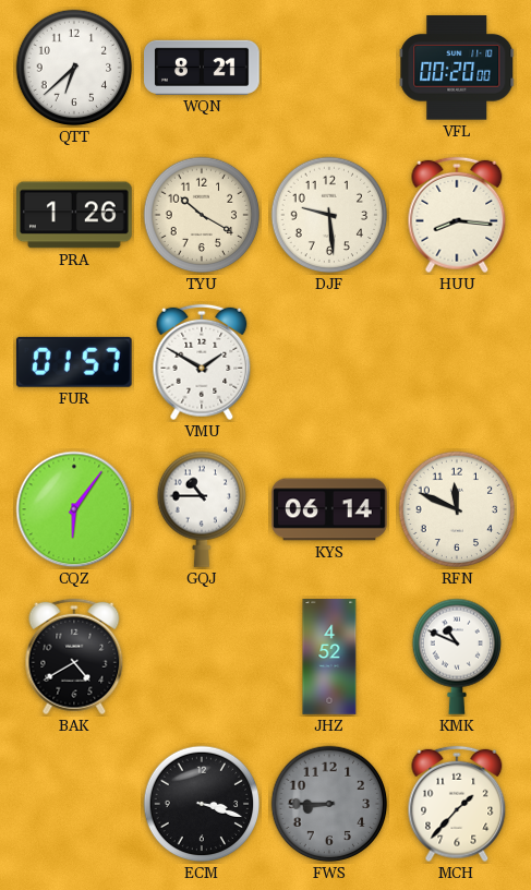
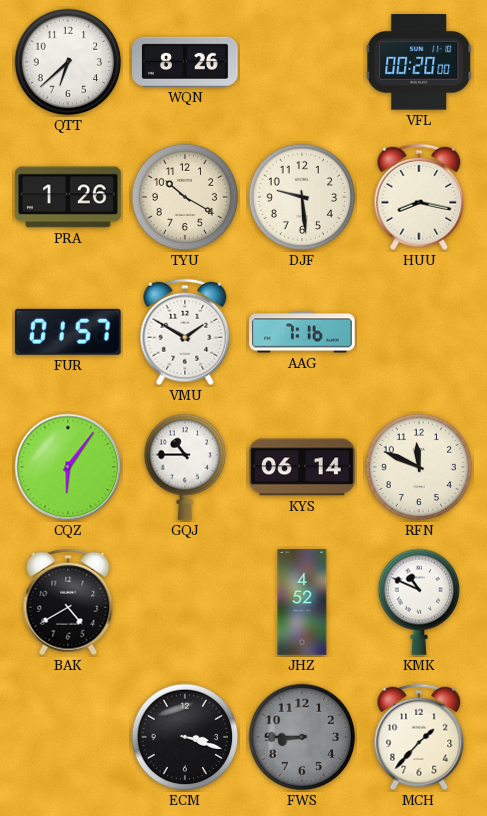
WQN: 8:21 -> 8:26
HUU: 8:16 -> 8:17
AAG: none -> 7:16
